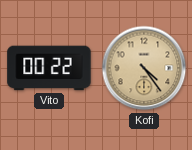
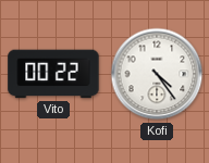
Kofi dial: champagne -> white
